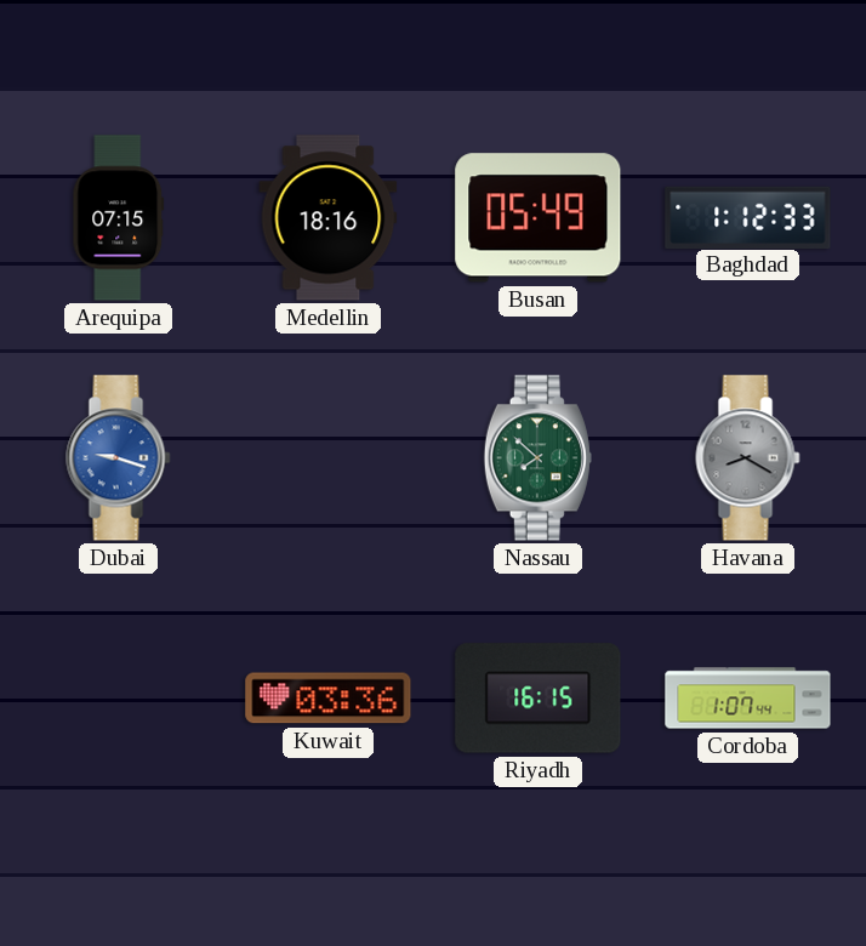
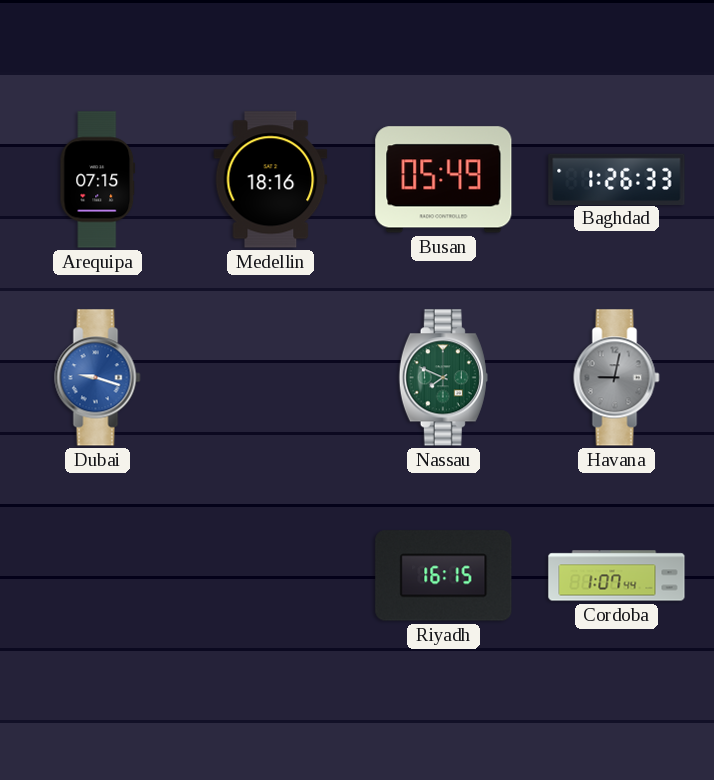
Baghdad: 1:12 -> 1:26
Nassau: 7:52 -> 7:49
Havana: 8:20 -> 9:02
Kuwait: 03:36 -> none
